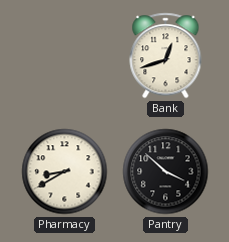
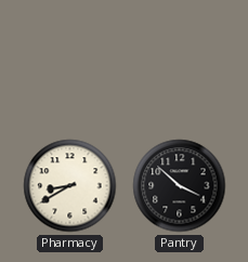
Bank: 12:42 -> none
